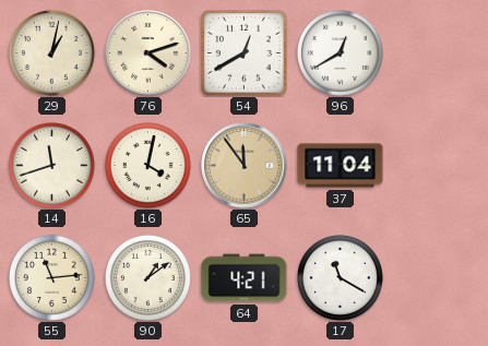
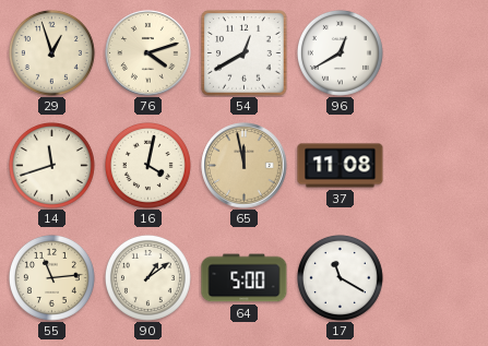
29: 1:02 -> 12:57
65: 11:54 -> 11:58
37: 11:04 -> 11:08
64: 4:21 -> 5:00
